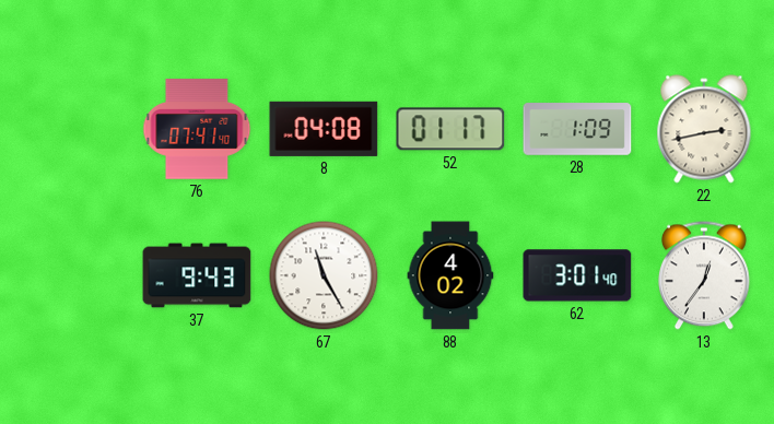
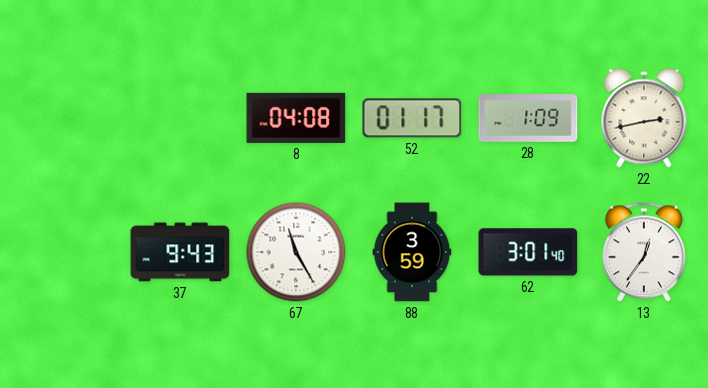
76: 07:41 -> none
88: 4:02 -> 3:59
